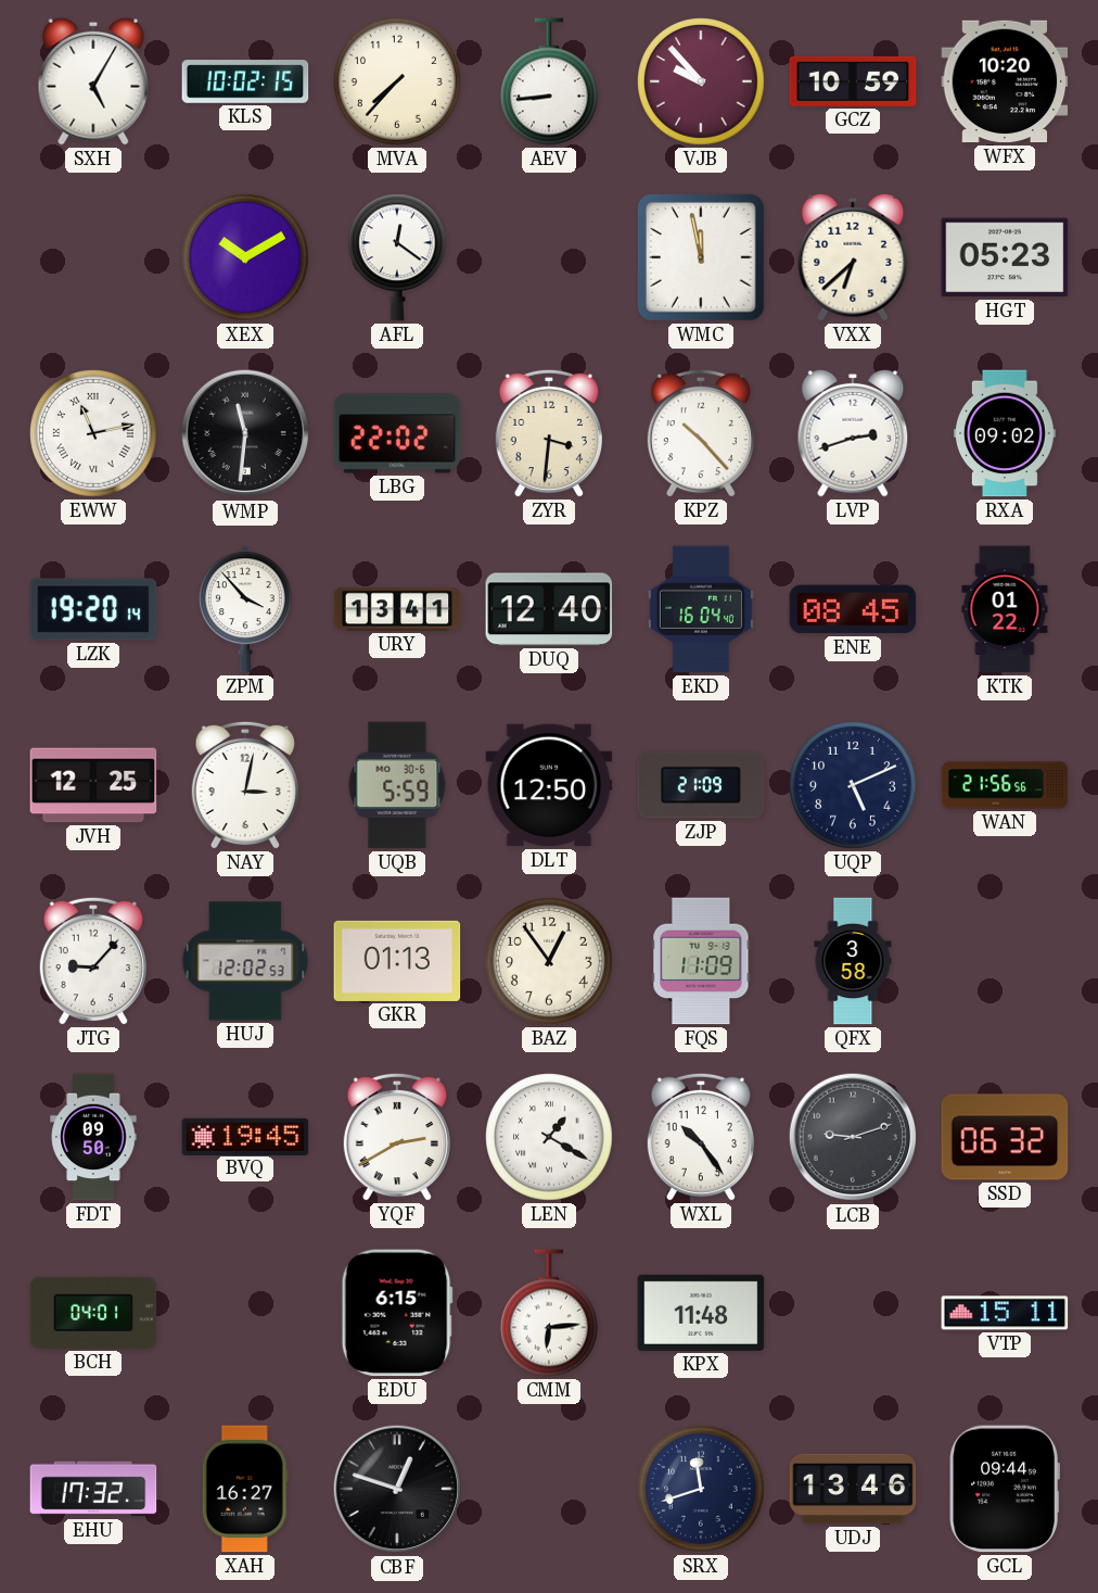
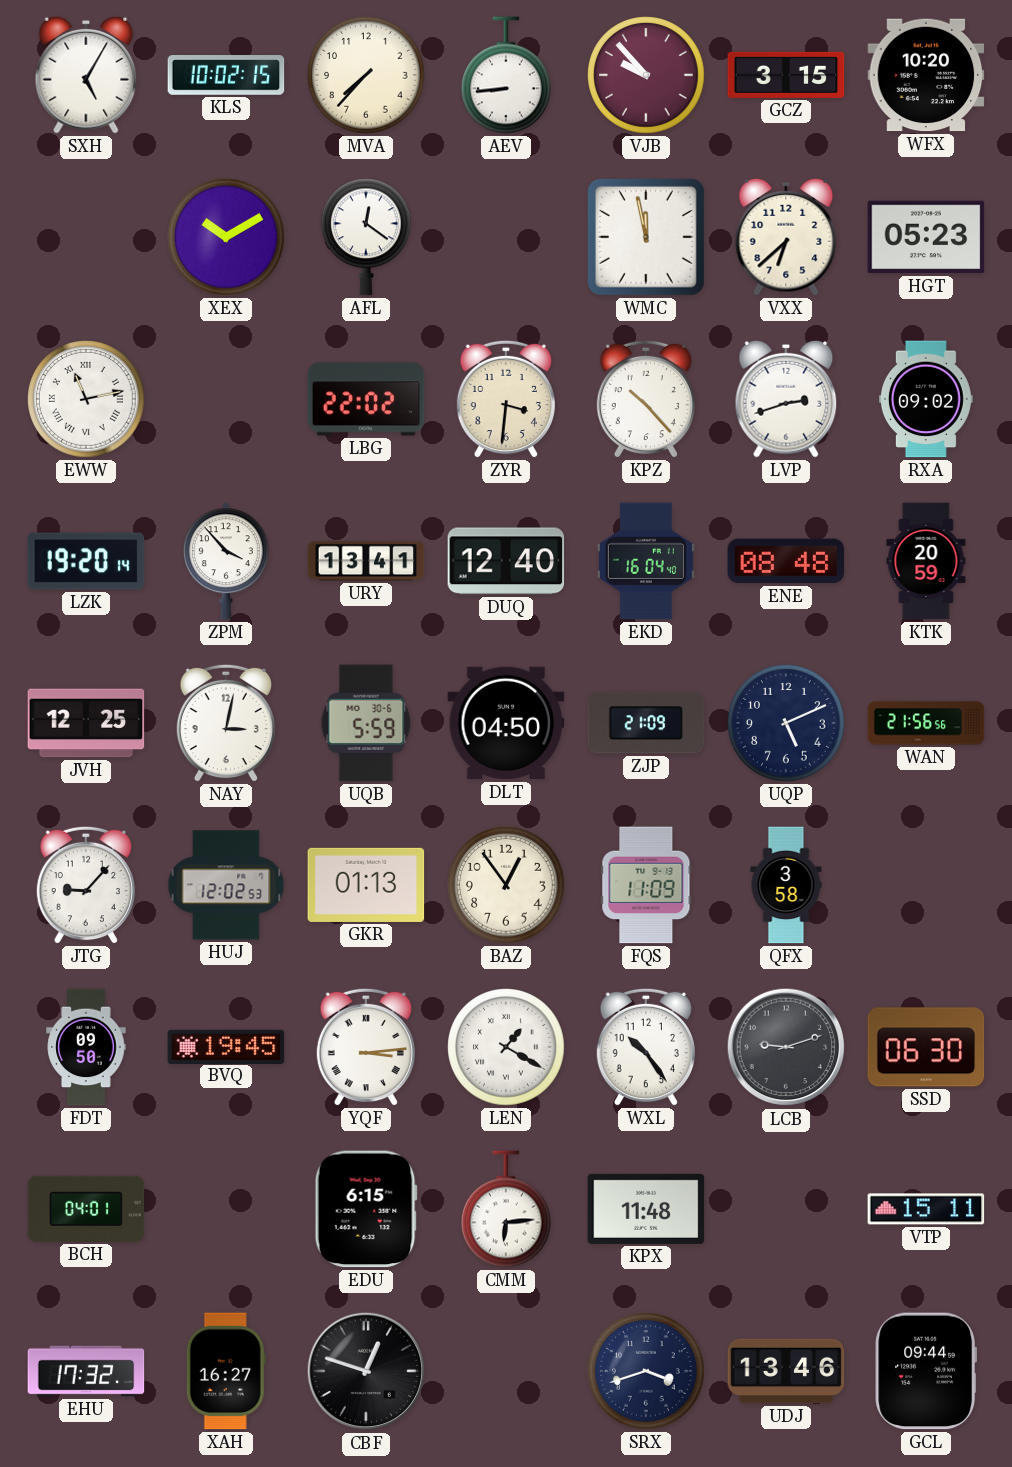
GCZ: 10:59 -> 3:15
WMP: 11:31 -> none
ENE: 08:45 -> 08:48
KTK: 01:22 -> 20:59
DLT: 12:50 -> 04:50
YQF: 2:40 -> 3:14
SSD: 06:32 -> 06:30
SRX: 11:42 -> 3:42
